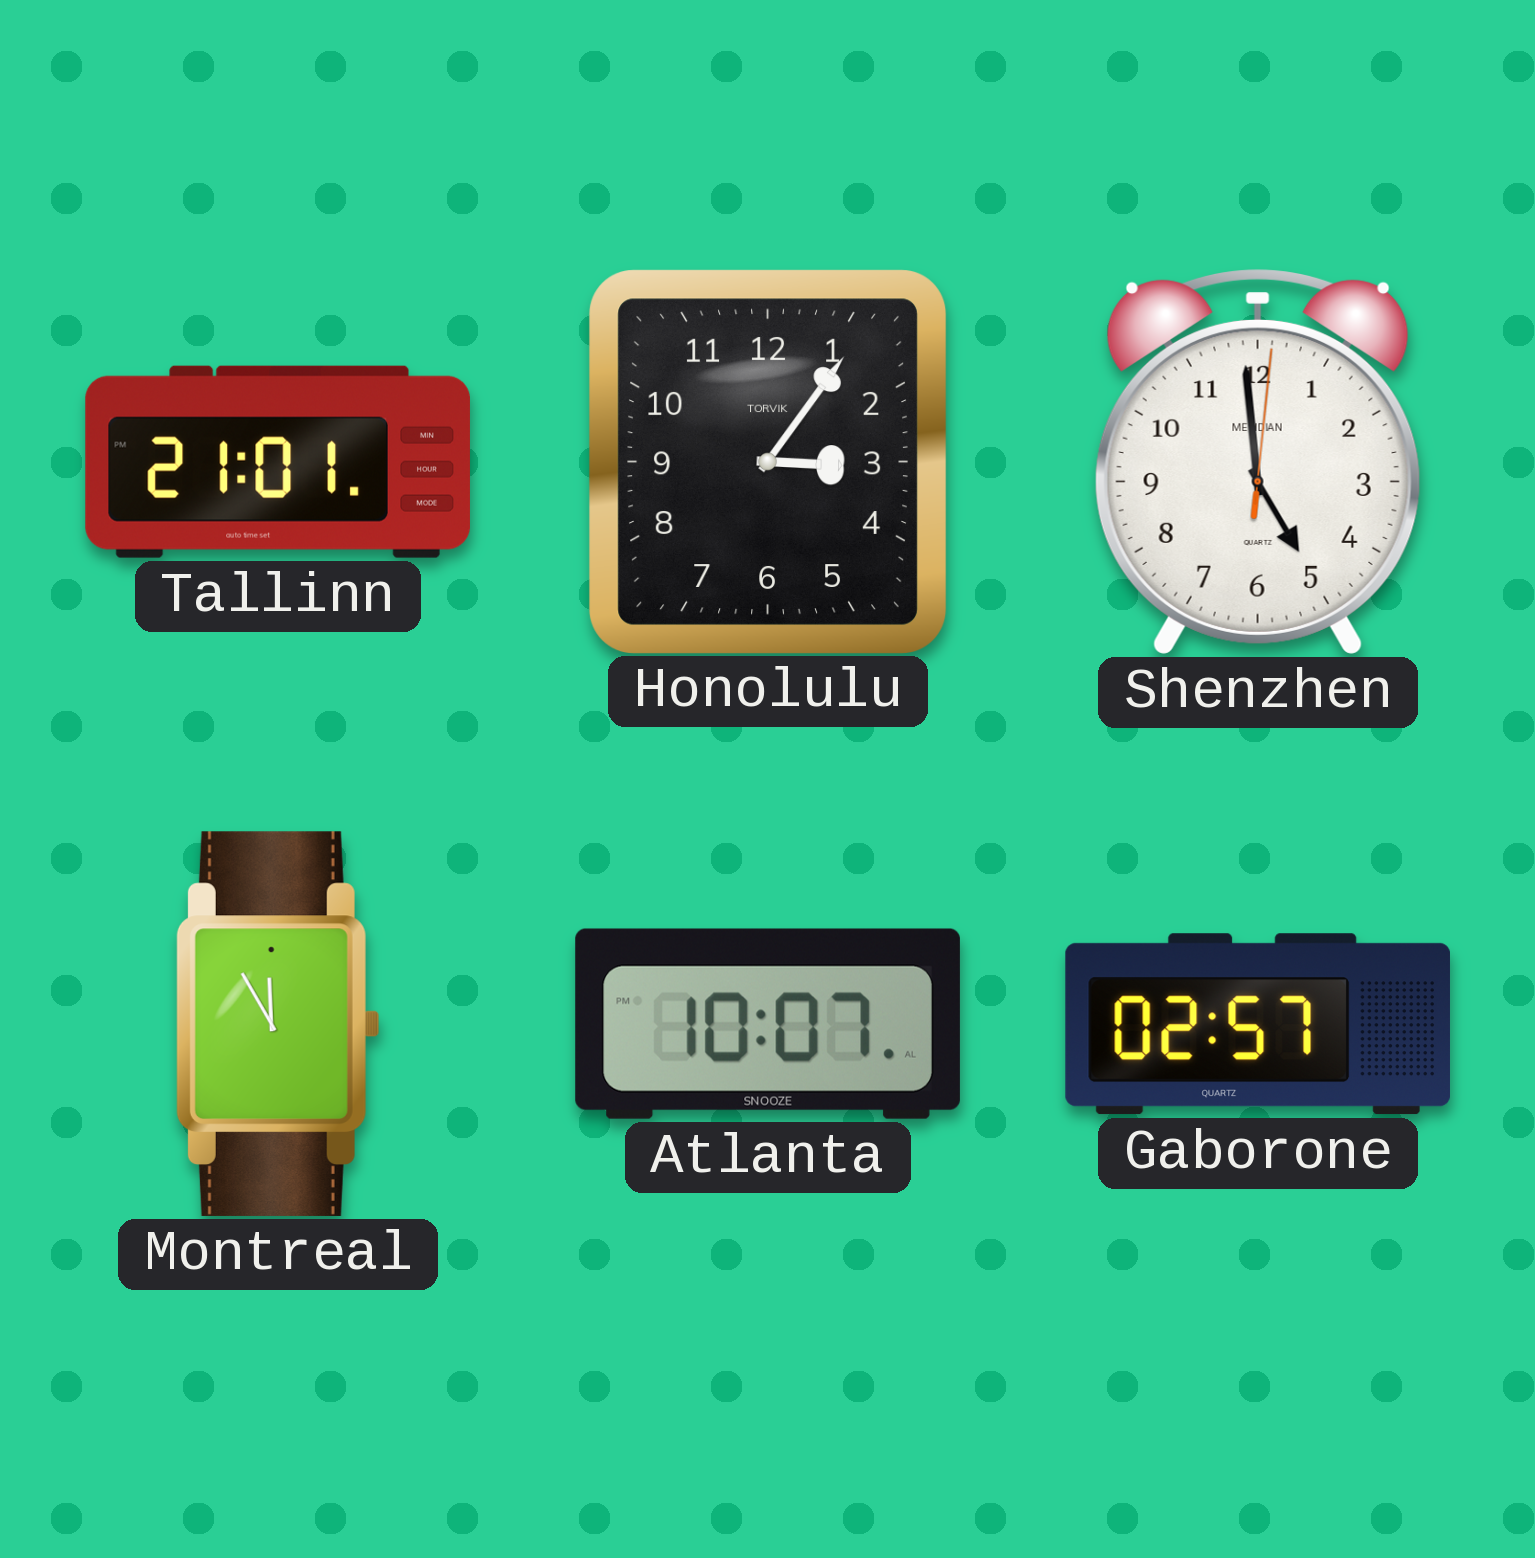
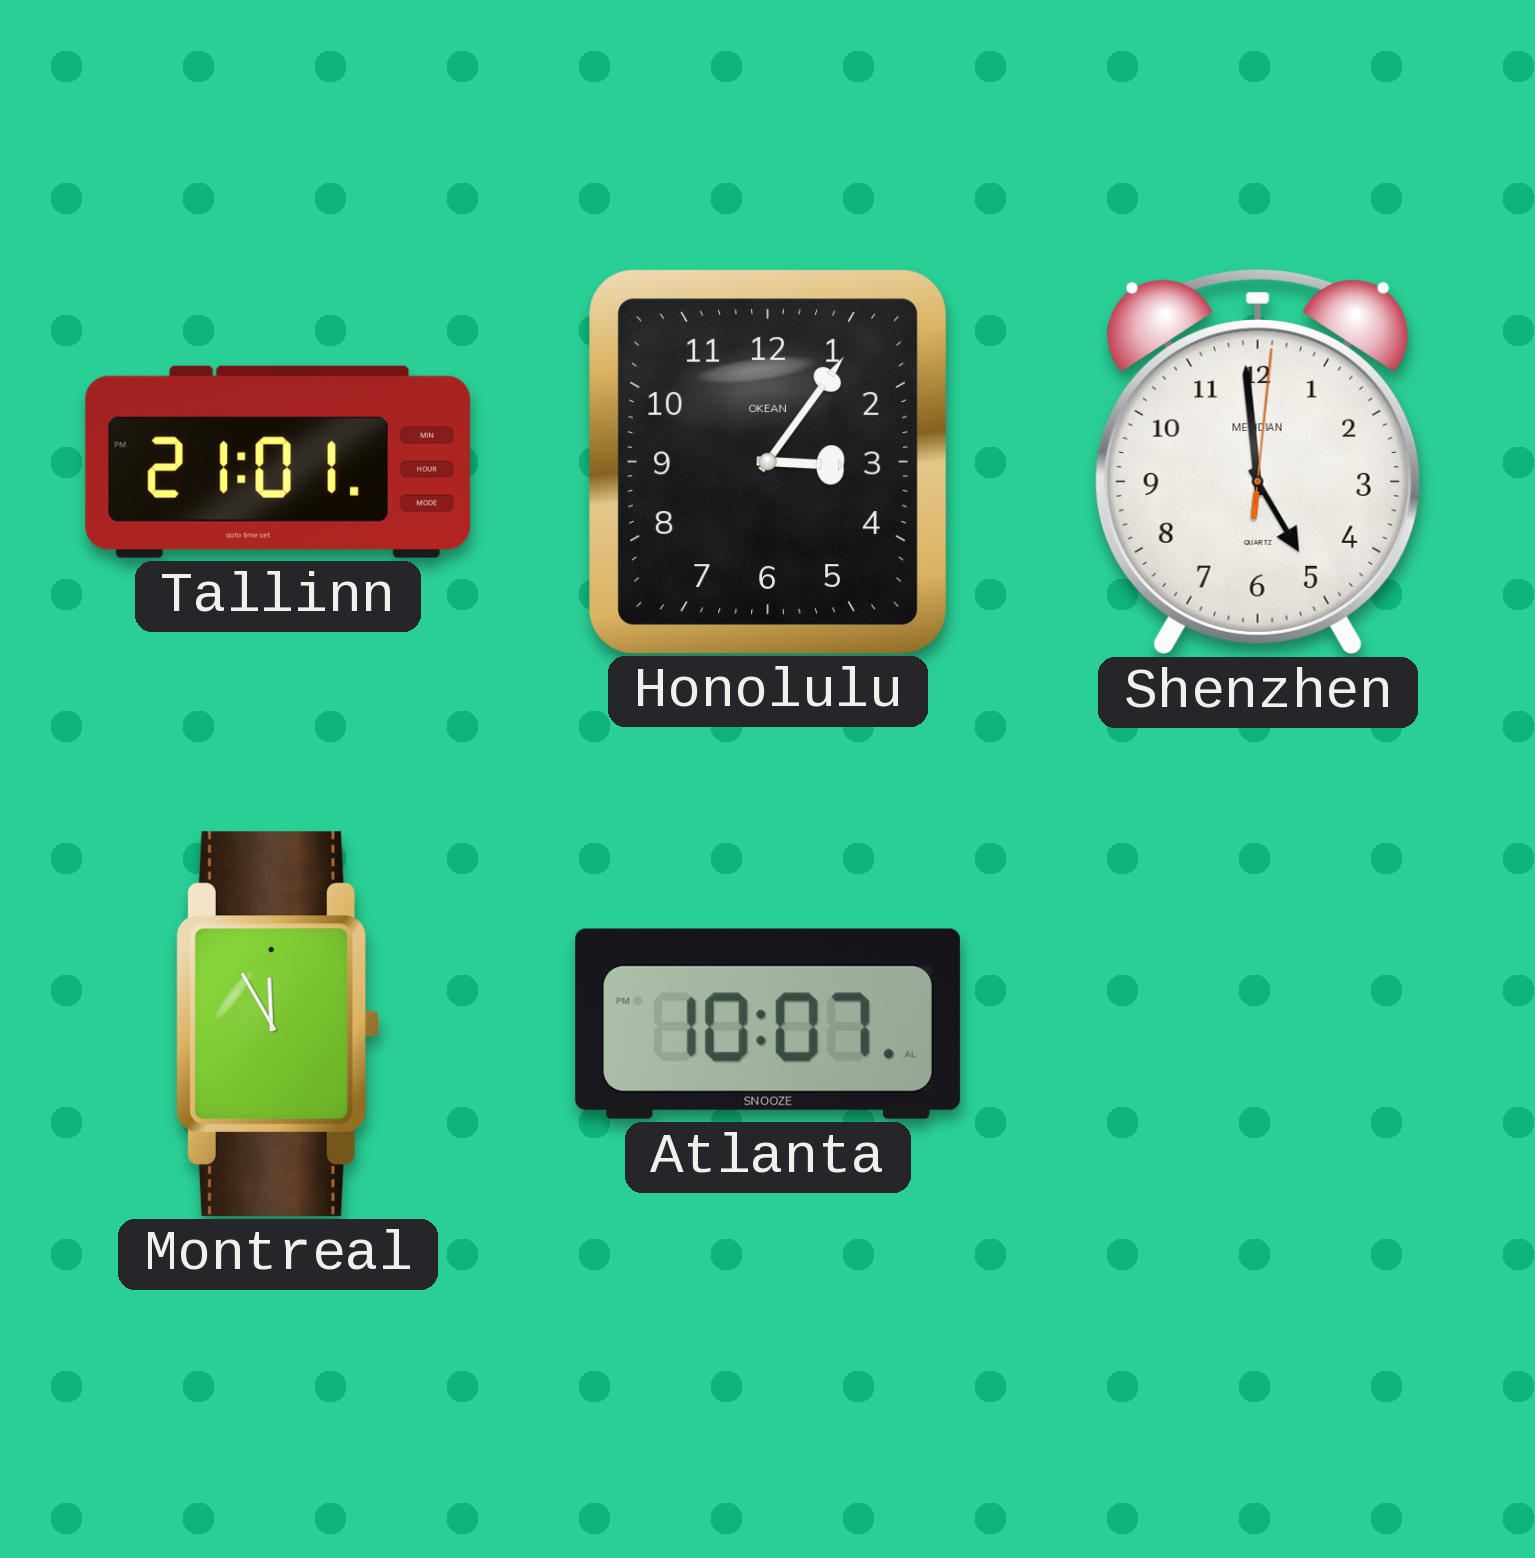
Honolulu brand: TORVIK -> OKEAN
Gaborone: 02:57 -> none
